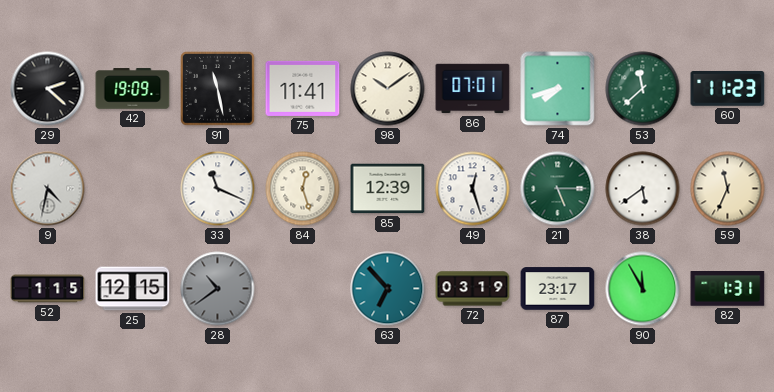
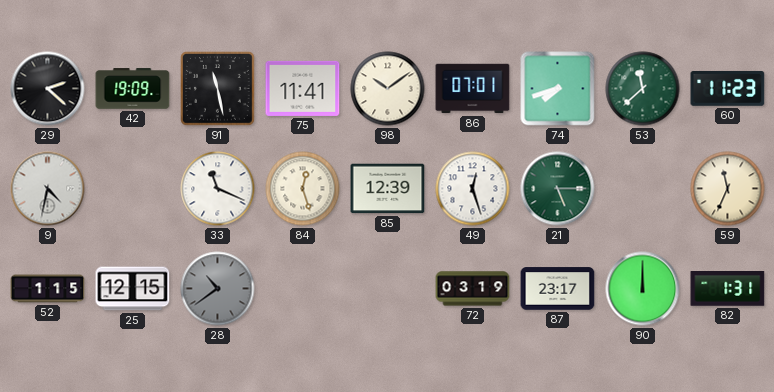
38: 5:39 -> none
63: 6:53 -> none
90: 11:55 -> 12:00
